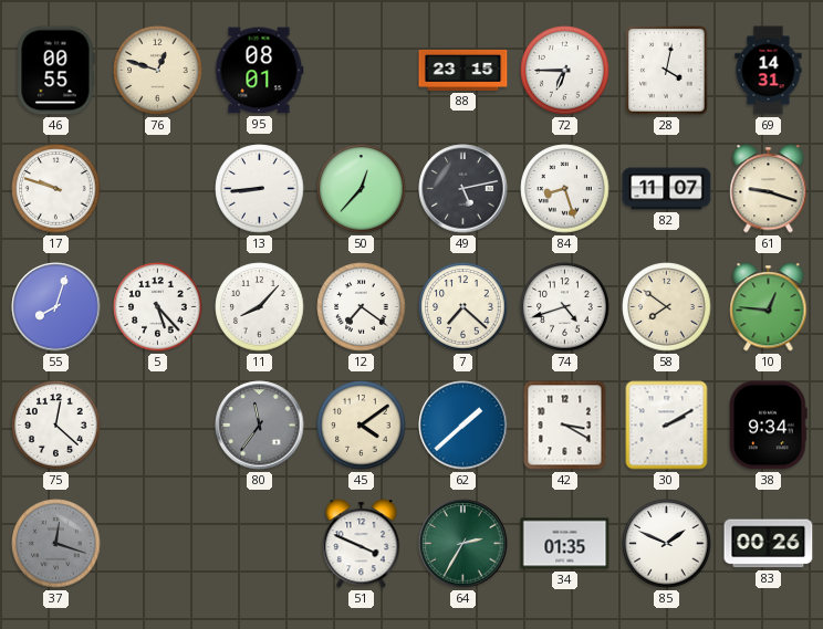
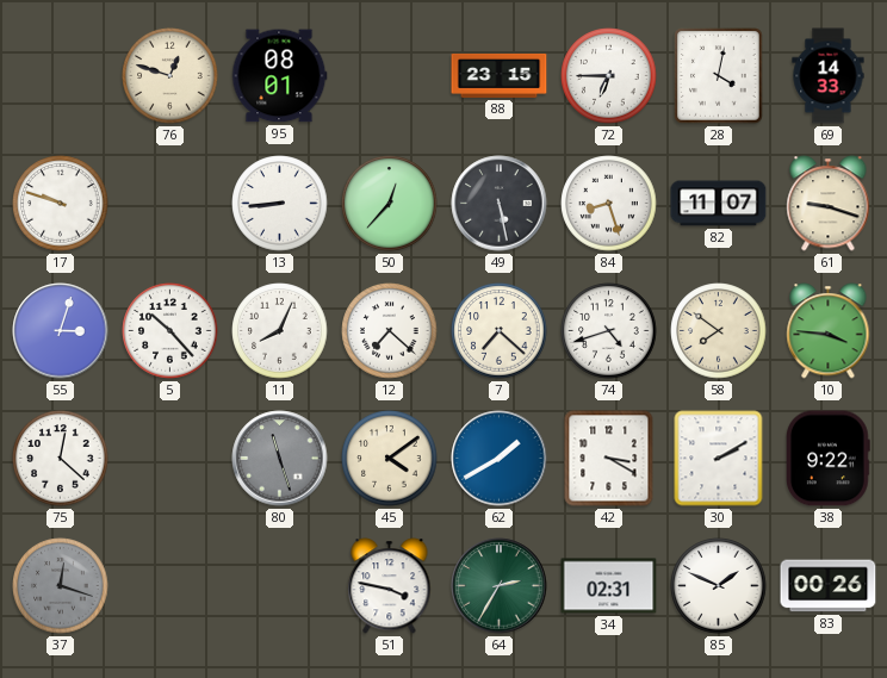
46: 00:55 -> none
69: 14:31 -> 14:33
49: 5:13 -> 5:28
55: 8:03 -> 3:03
5: 5:23 -> 10:23
11: 8:07 -> 8:04
12: 7:21 -> 7:22
10: 12:46 -> 3:46
80: 11:36 -> 11:27
62: 1:38 -> 1:40
38: 9:34 -> 9:22
51: 3:49 -> 3:47
34: 01:35 -> 02:31
